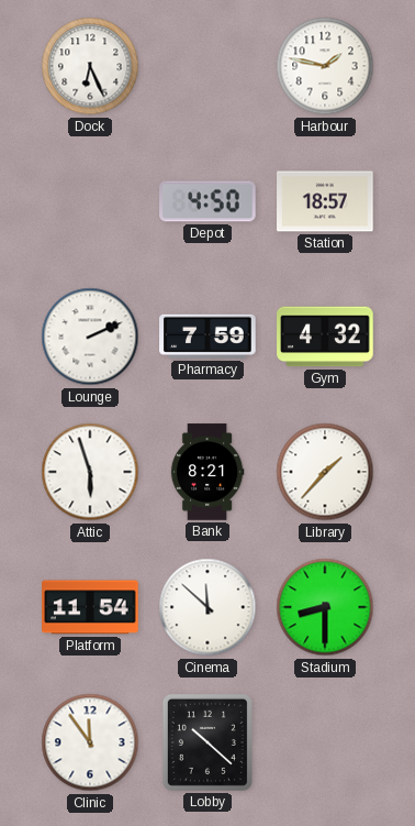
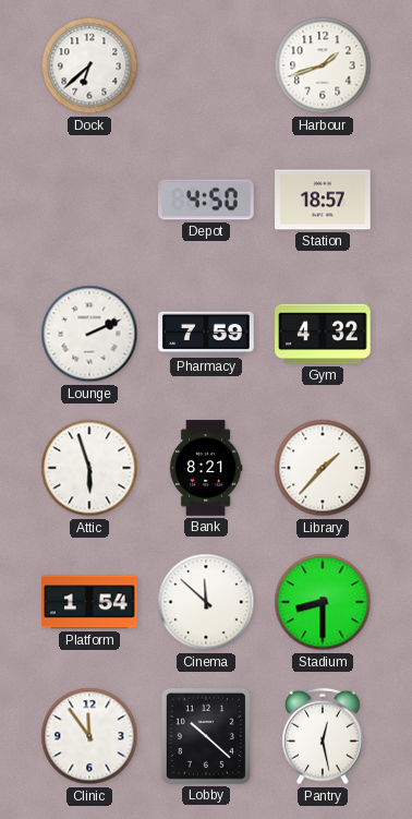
Dock: 6:26 -> 6:38
Harbour: 1:47 -> 1:42
Platform: 11:54 -> 1:54
Pantry: none -> 12:28
